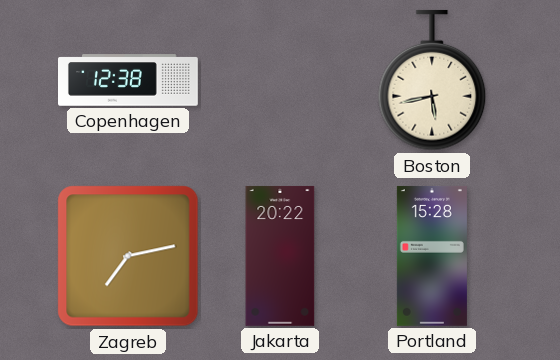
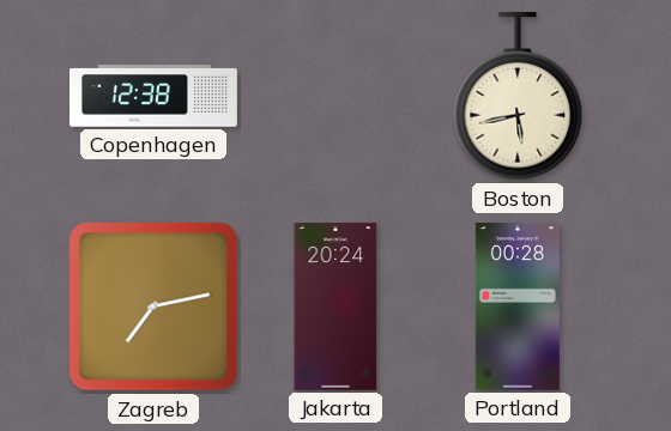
Jakarta: 20:22 -> 20:24
Portland: 15:28 -> 00:28
